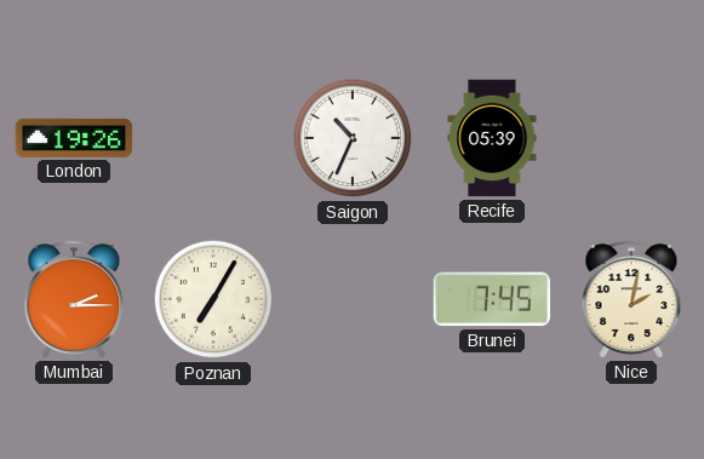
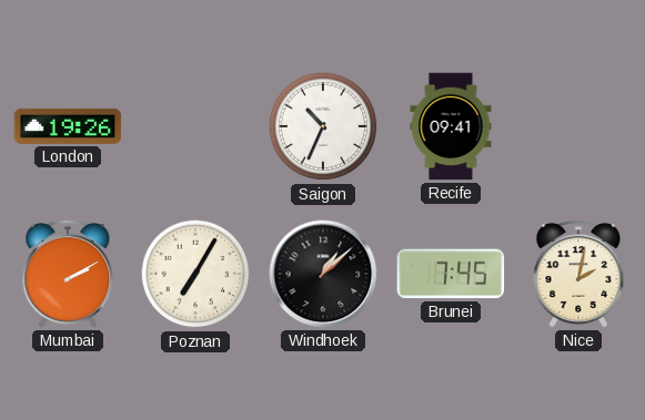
Recife: 05:39 -> 09:41
Mumbai: 2:15 -> 2:10
Windhoek: none -> 1:08
